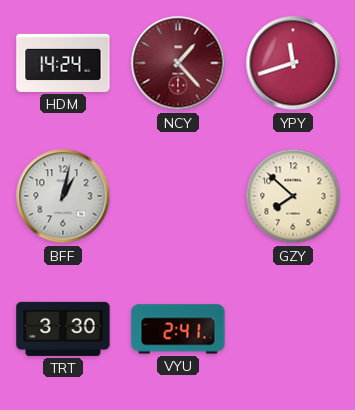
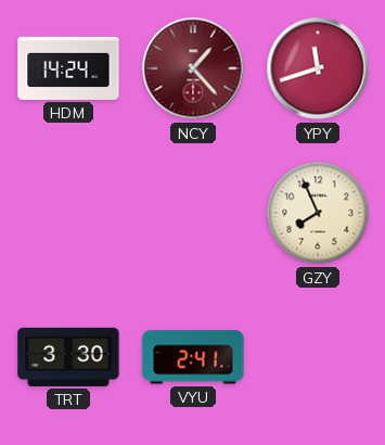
BFF: 1:02 -> none
GZY: 7:52 -> 7:56
